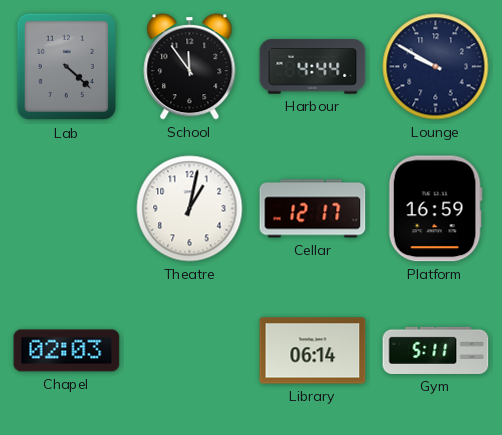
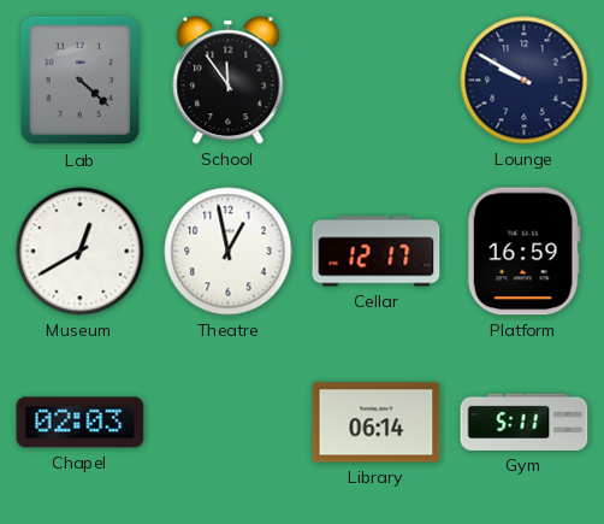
Harbour: 4:44 -> none
Museum: none -> 12:40
Theatre: 1:02 -> 12:58
